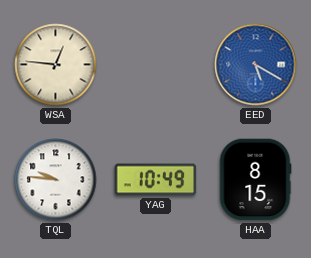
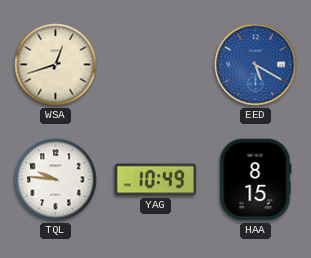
WSA: 12:46 -> 12:42
